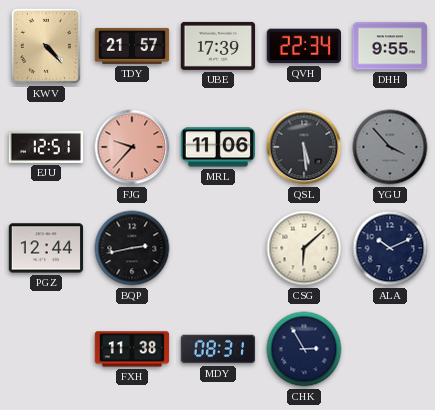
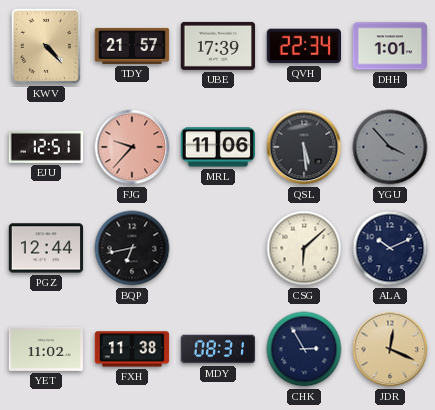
DHH: 9:55 -> 1:01
BQP: 2:43 -> 6:43
YET: none -> 11:02
JDR: none -> 12:19
